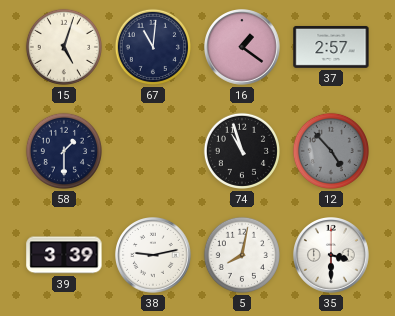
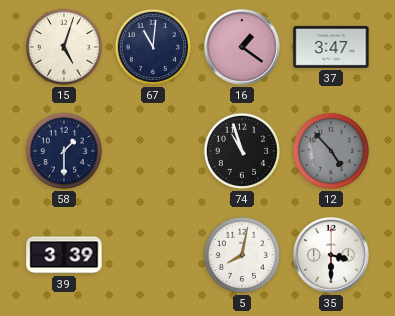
37: 2:57 -> 3:47
38: 9:13 -> none
